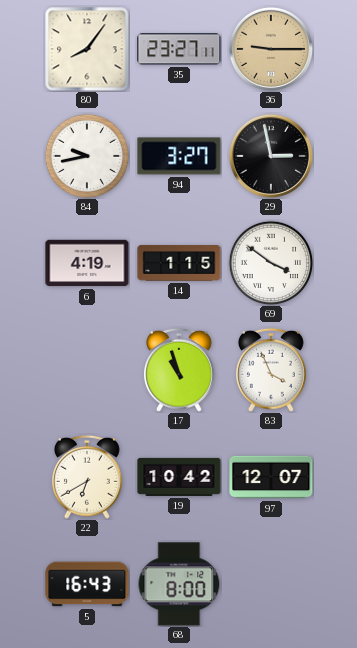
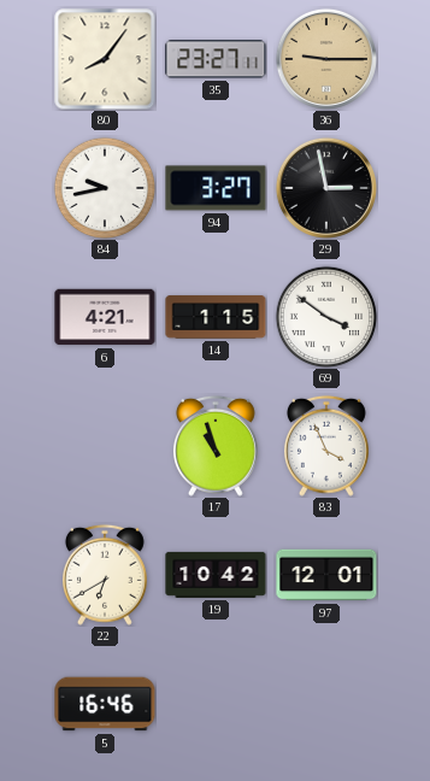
6: 4:19 -> 4:21
97: 12:07 -> 12:01
5: 16:43 -> 16:46
68: 8:00 -> none
